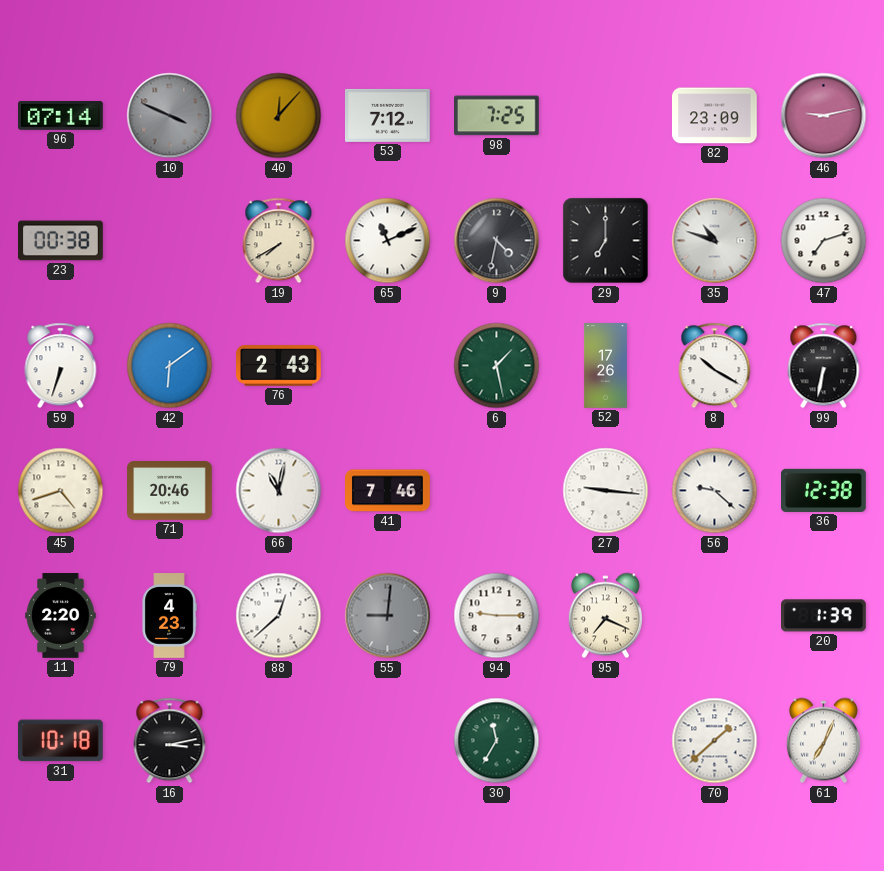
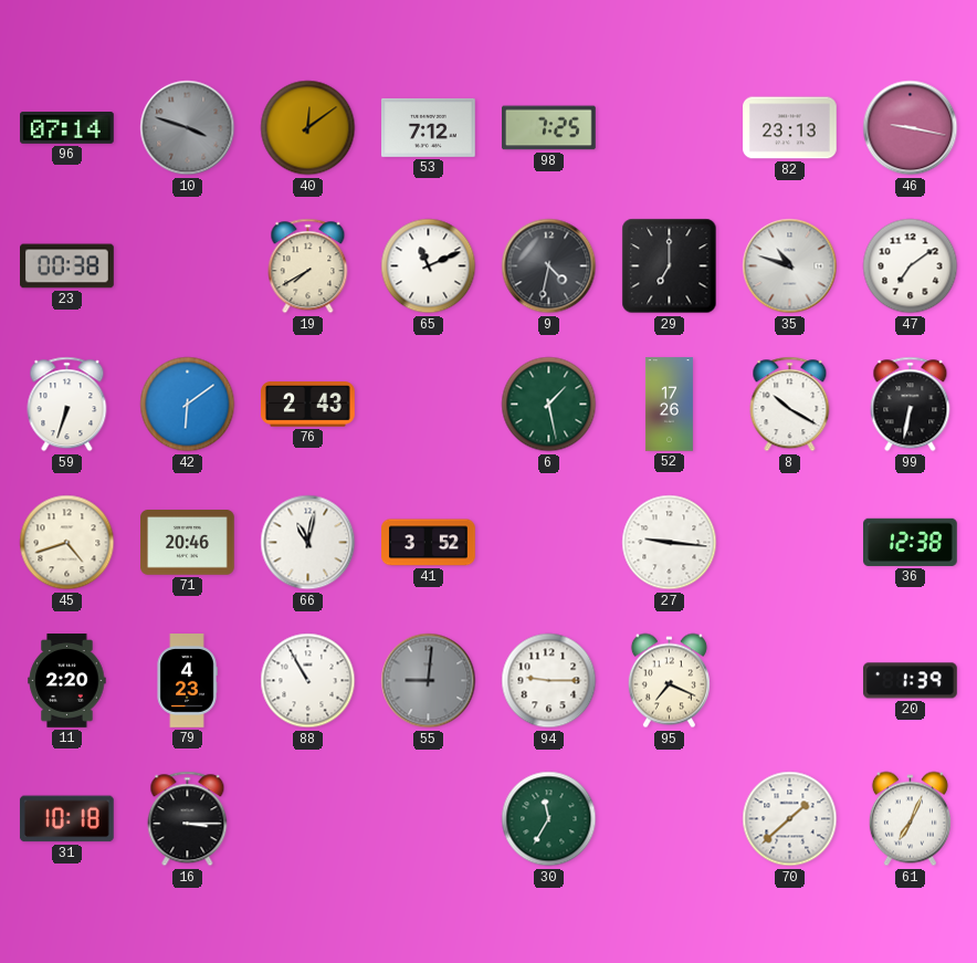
10: 3:49 -> 3:48
40: 12:07 -> 12:09
82: 23:09 -> 23:13
46: 9:13 -> 9:17
47: 7:12 -> 7:09
41: 7:46 -> 3:52
56: 9:22 -> none
88: 12:38 -> 10:55
16: 3:13 -> 3:15
